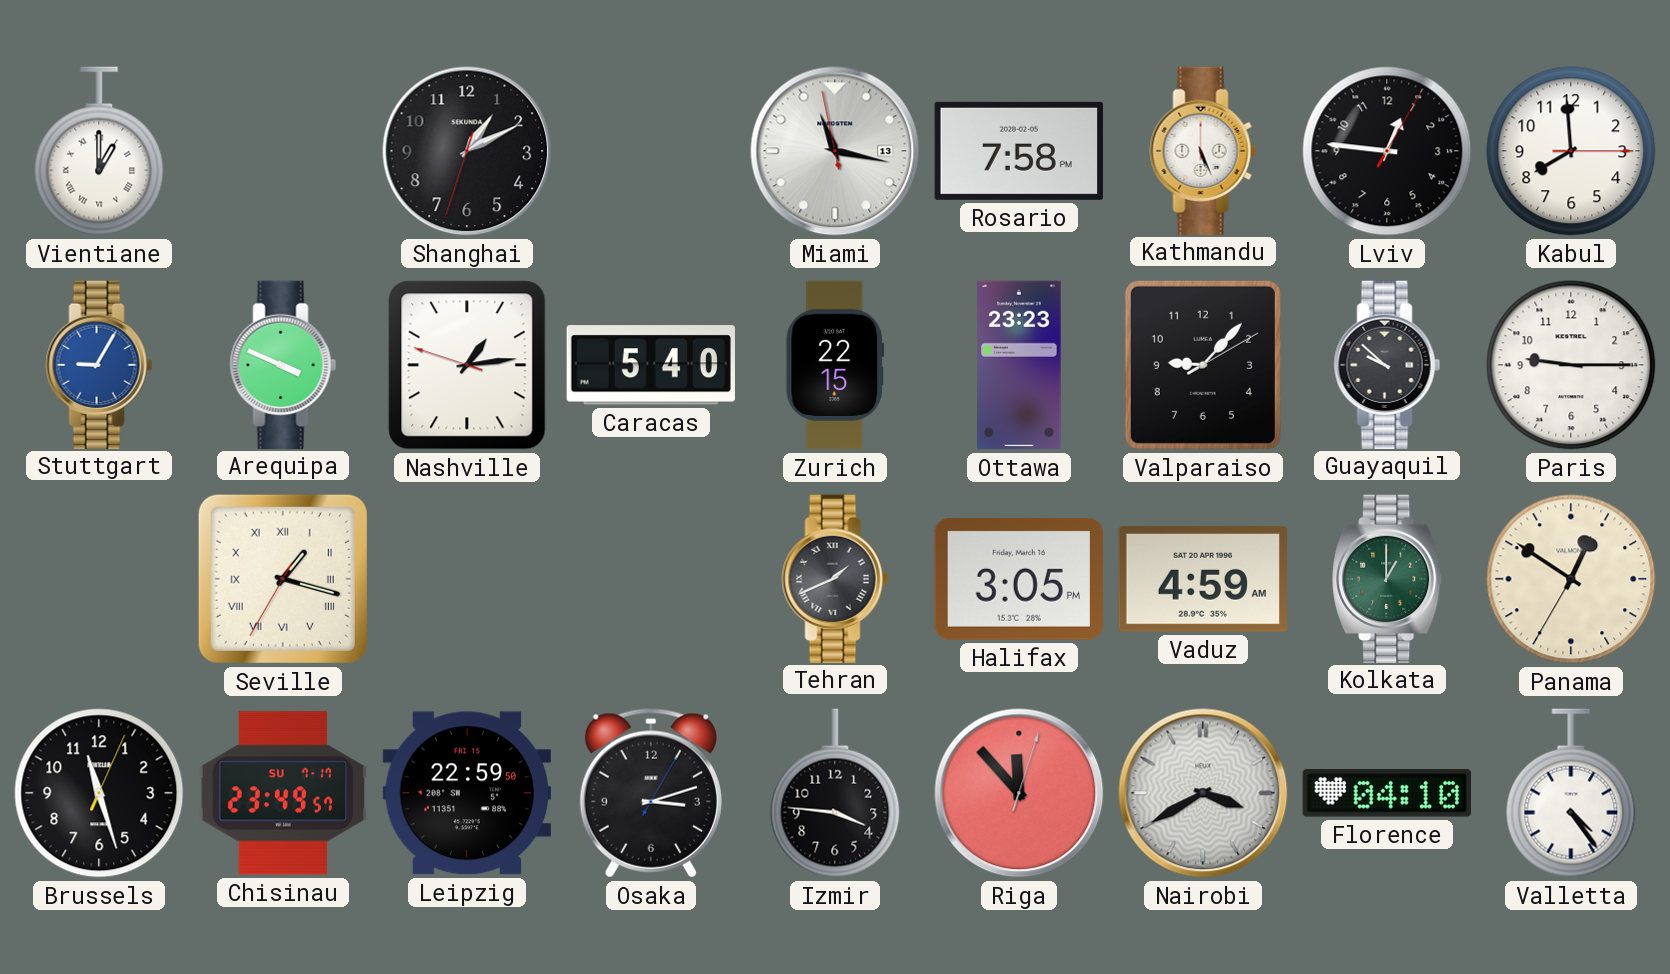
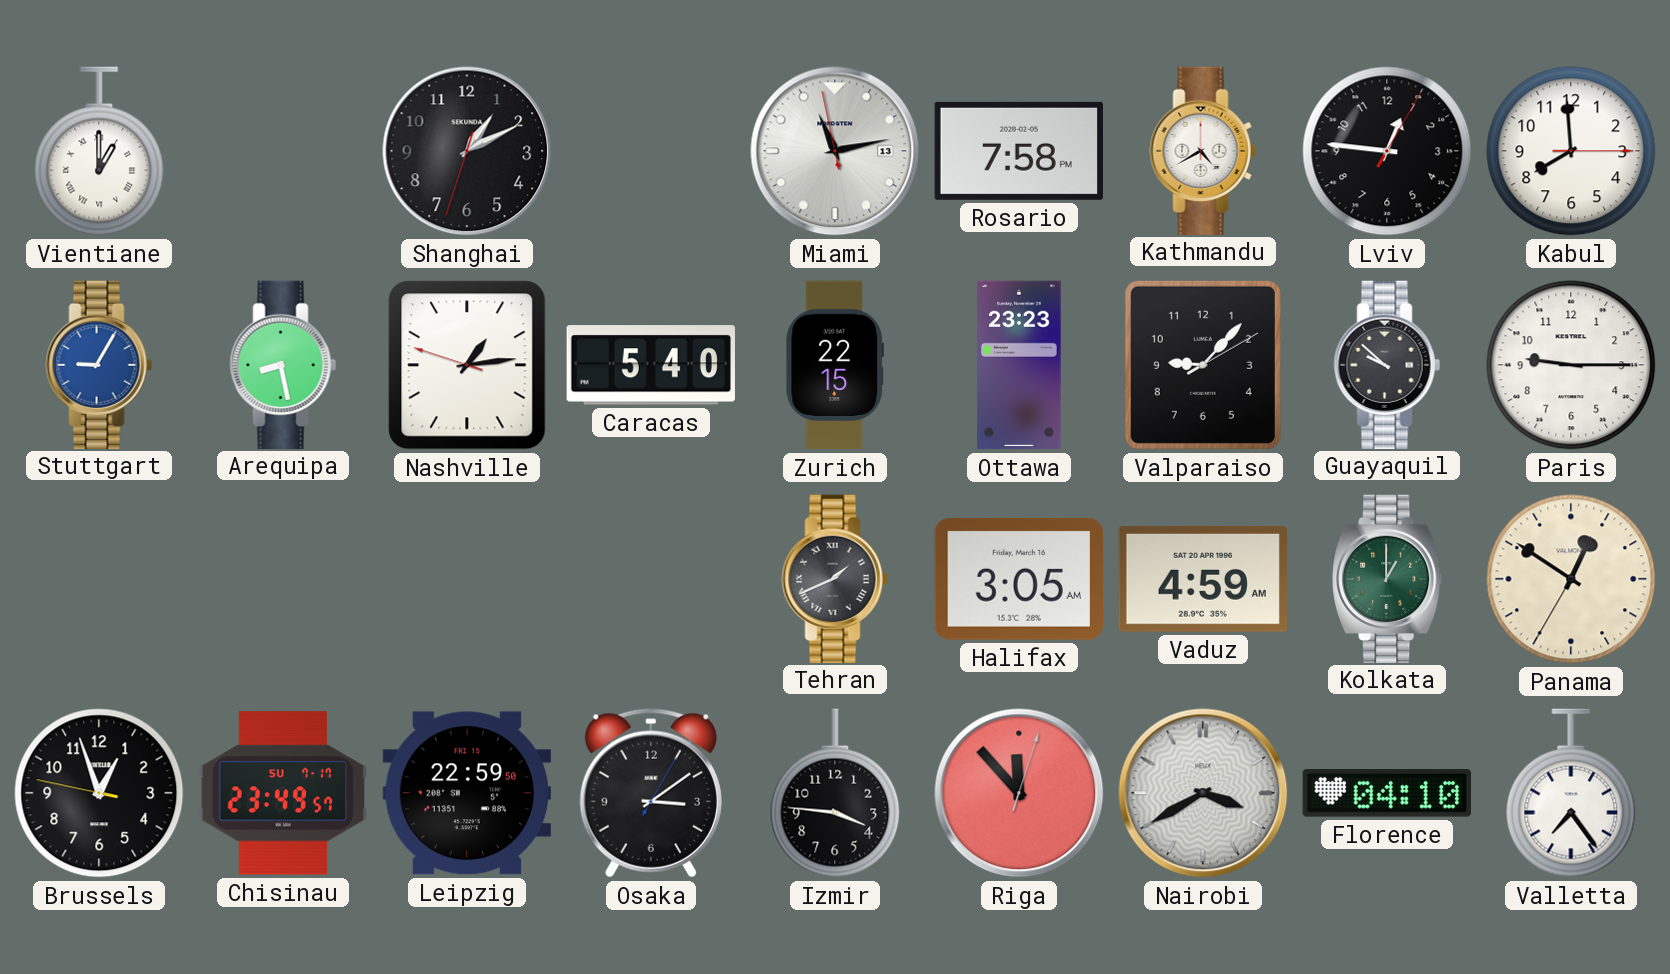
Miami: 11:16 -> 11:12
Kathmandu: 5:26 -> 4:40
Arequipa: 3:49 -> 8:28
Seville: 1:17 -> none
Halifax: 3:05 PM -> 3:05 AM
Brussels: 11:27 -> 12:56
Osaka: 3:12 -> 3:09
Valletta: 4:24 -> 7:24
